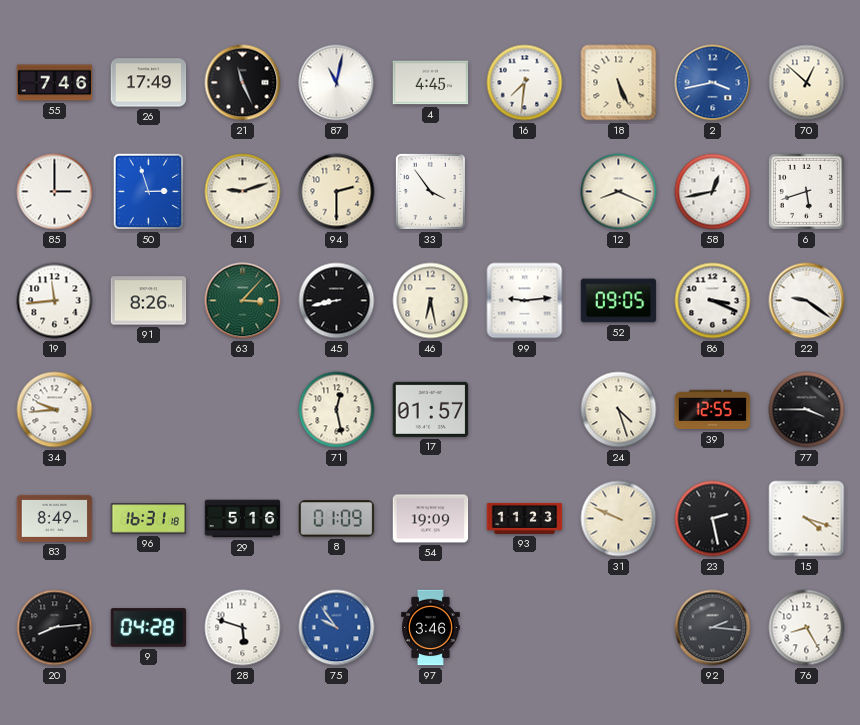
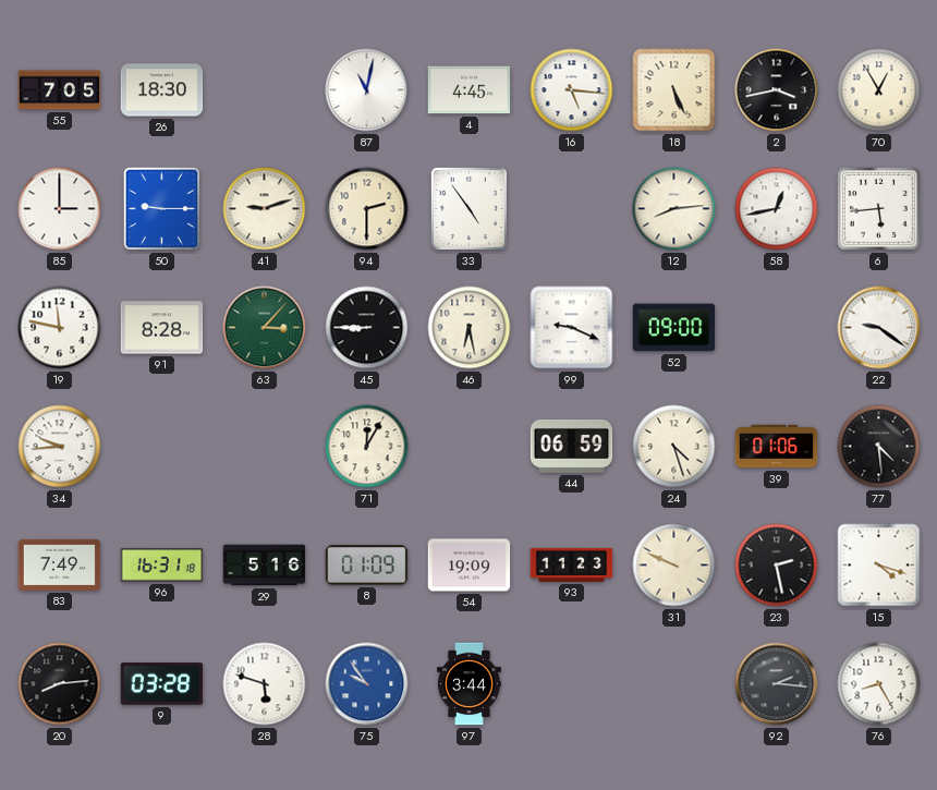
55: 7:46 -> 7:05
26: 17:49 -> 18:30
21: 11:26 -> none
16: 7:31 -> 5:16
2 dial: blue -> black
70: 12:52 -> 12:55
50: 2:57 -> 9:15
33: 3:54 -> 4:54
12: 8:19 -> 8:14
6: 5:42 -> 5:44
19: 11:44 -> 11:47
91: 8:26 -> 8:28
45: 8:43 -> 8:45
99: 9:14 -> 9:19
52: 09:05 -> 09:00
86: 3:19 -> none
71: 12:28 -> 12:05
17: 01:57 -> none
44: none -> 06:59
39: 12:55 -> 01:06
77: 3:45 -> 4:29
83: 8:49 -> 7:49
9: 04:28 -> 03:28
97: 3:46 -> 3:44
